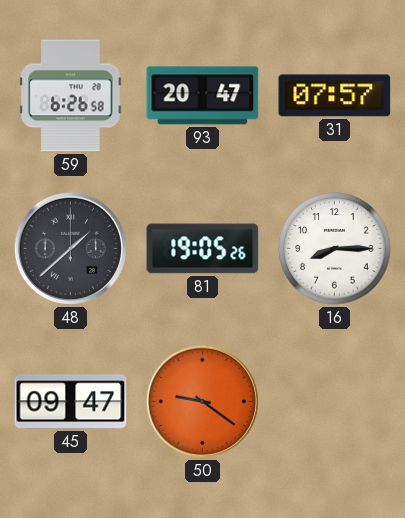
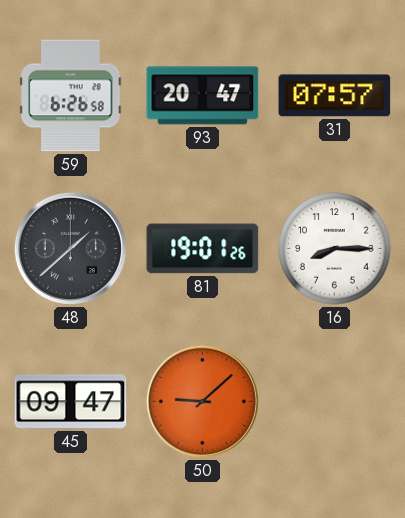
81: 19:05 -> 19:01
50: 9:21 -> 9:08
